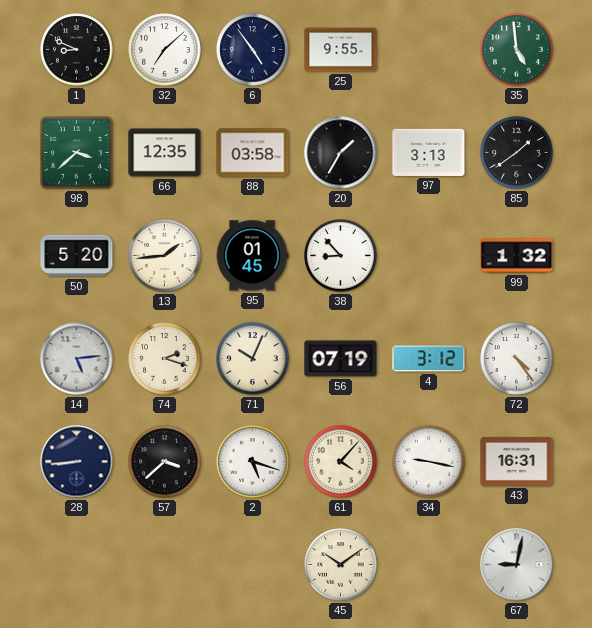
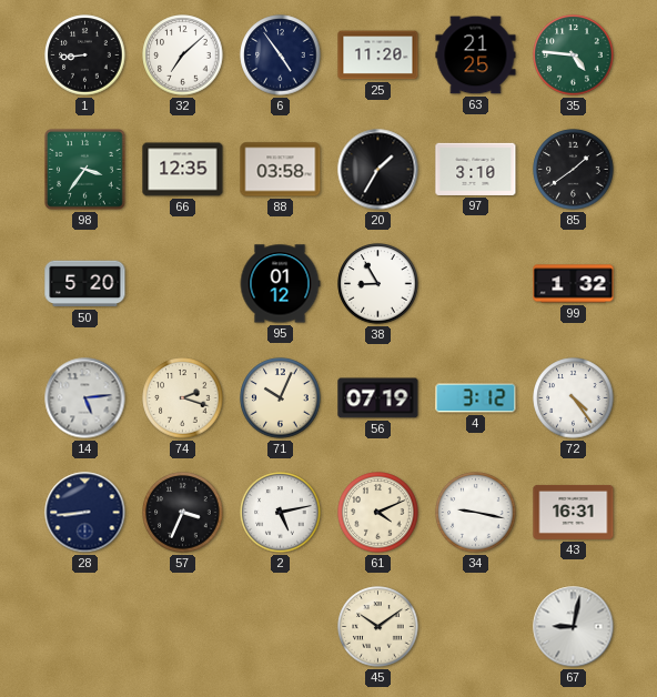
1: 8:49 -> 8:44
25: 9:55 -> 11:20
63: none -> 21:25
35: 4:59 -> 4:46
98: 3:38 -> 3:36
97: 3:13 -> 3:10
13: 1:44 -> none
95: 01:45 -> 01:12
38: 8:53 -> 8:55
57: 3:38 -> 3:34
2: 5:18 -> 5:13
61: 4:07 -> 4:11
